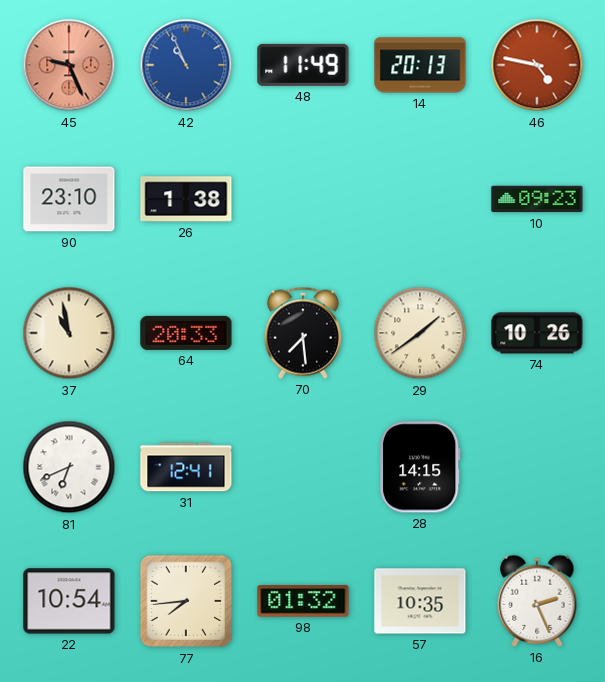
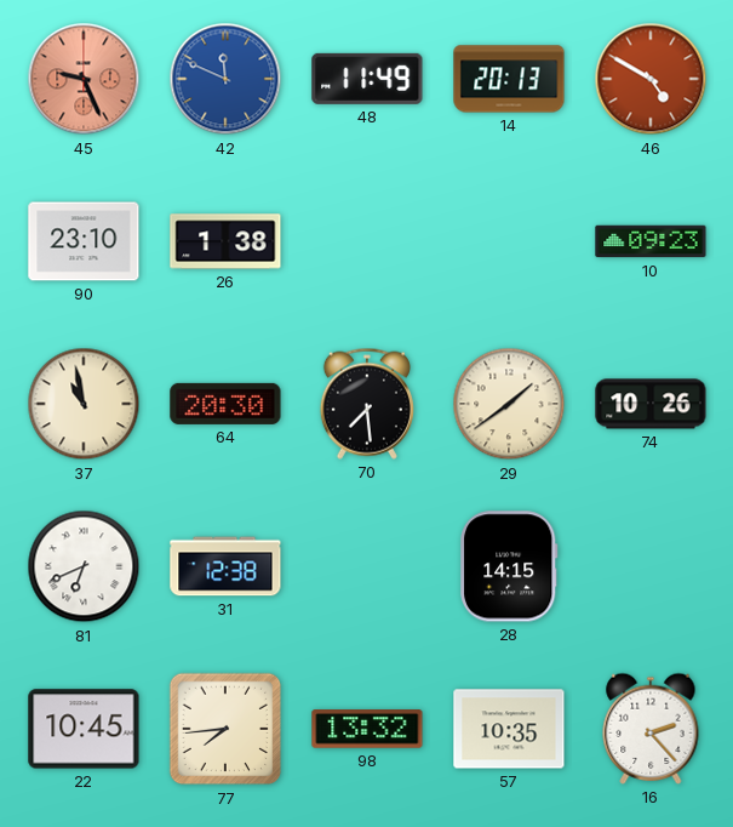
42: 10:56 -> 11:49
46: 4:47 -> 4:50
64: 20:33 -> 20:30
31: 12:41 -> 12:38
22: 10:54 -> 10:45
98: 01:32 -> 13:32
16: 2:26 -> 2:23
